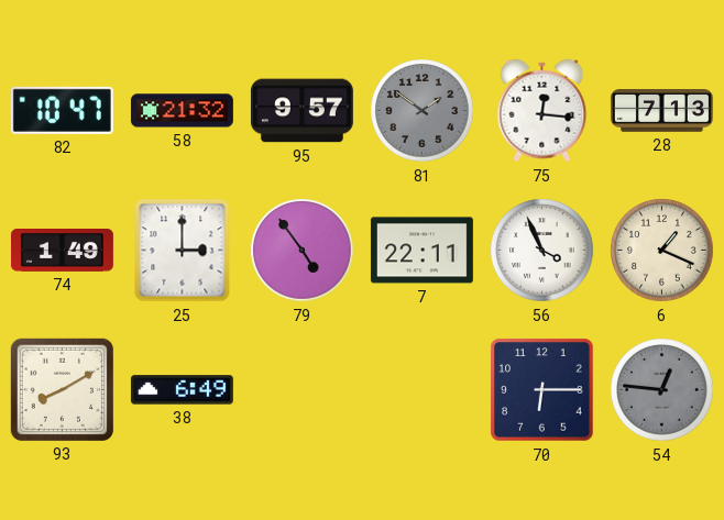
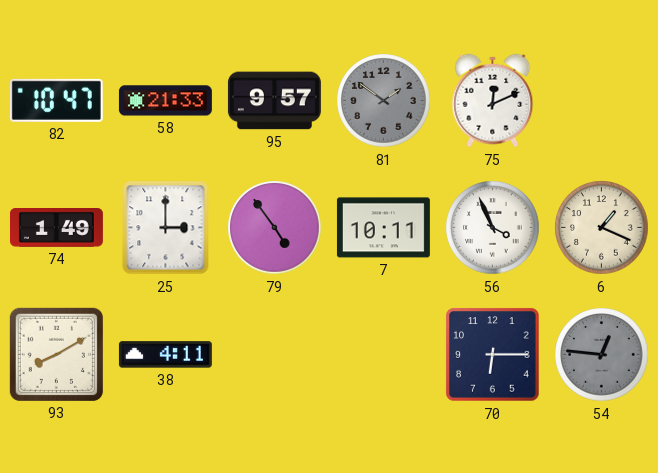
58: 21:32 -> 21:33
75: 12:16 -> 12:11
28: 7:13 -> none
7: 22:11 -> 10:11
38: 6:49 -> 4:11
